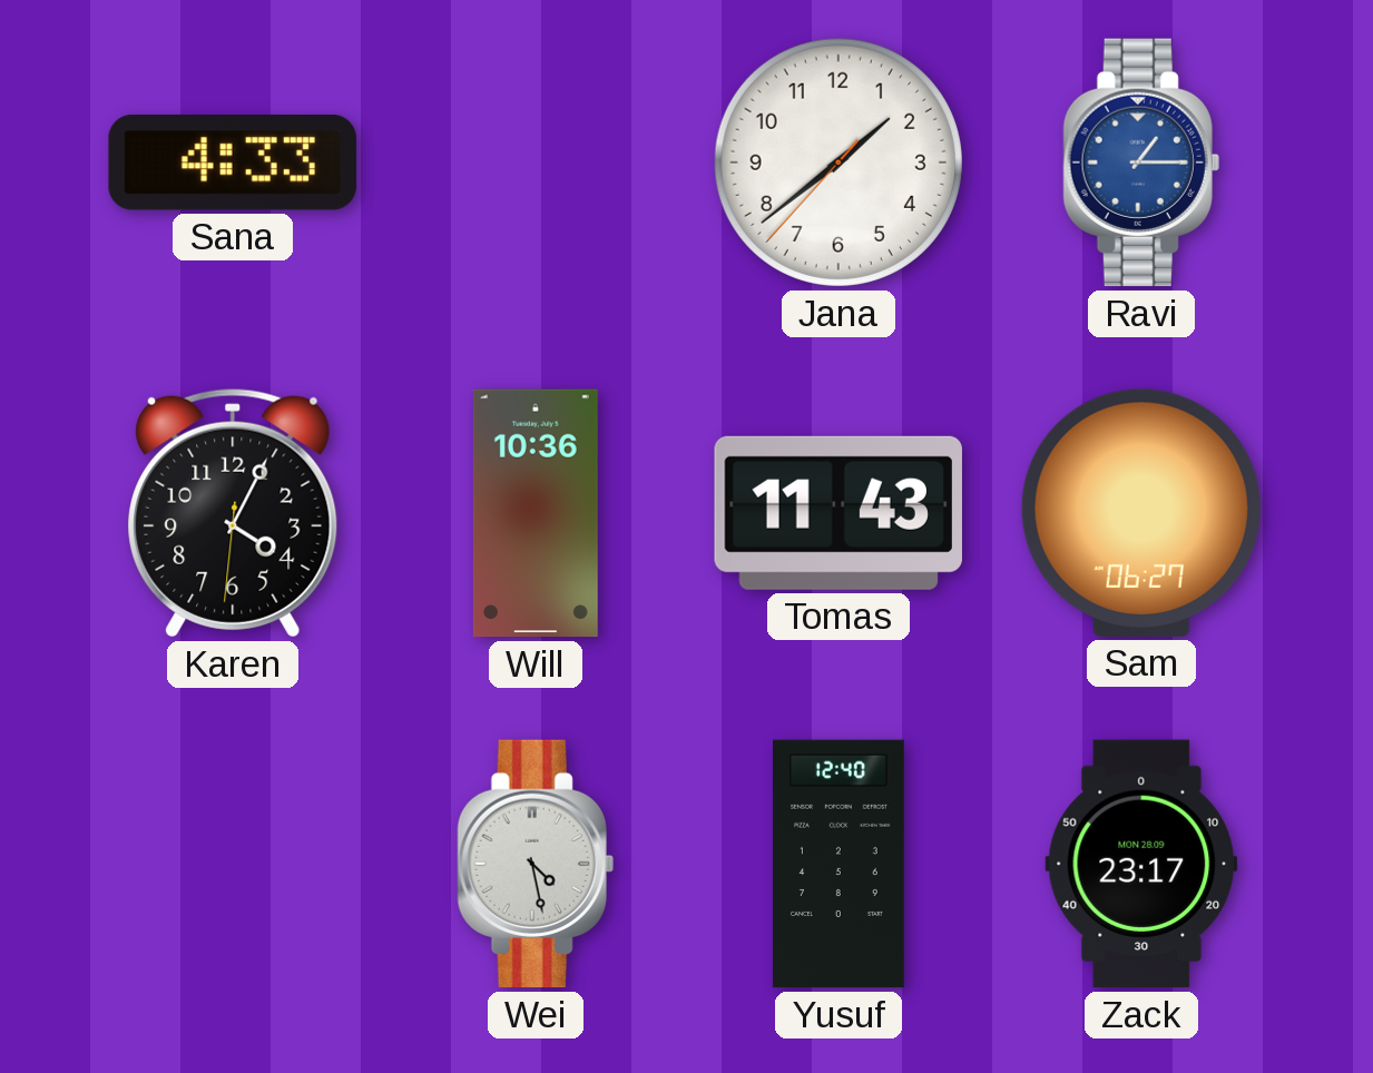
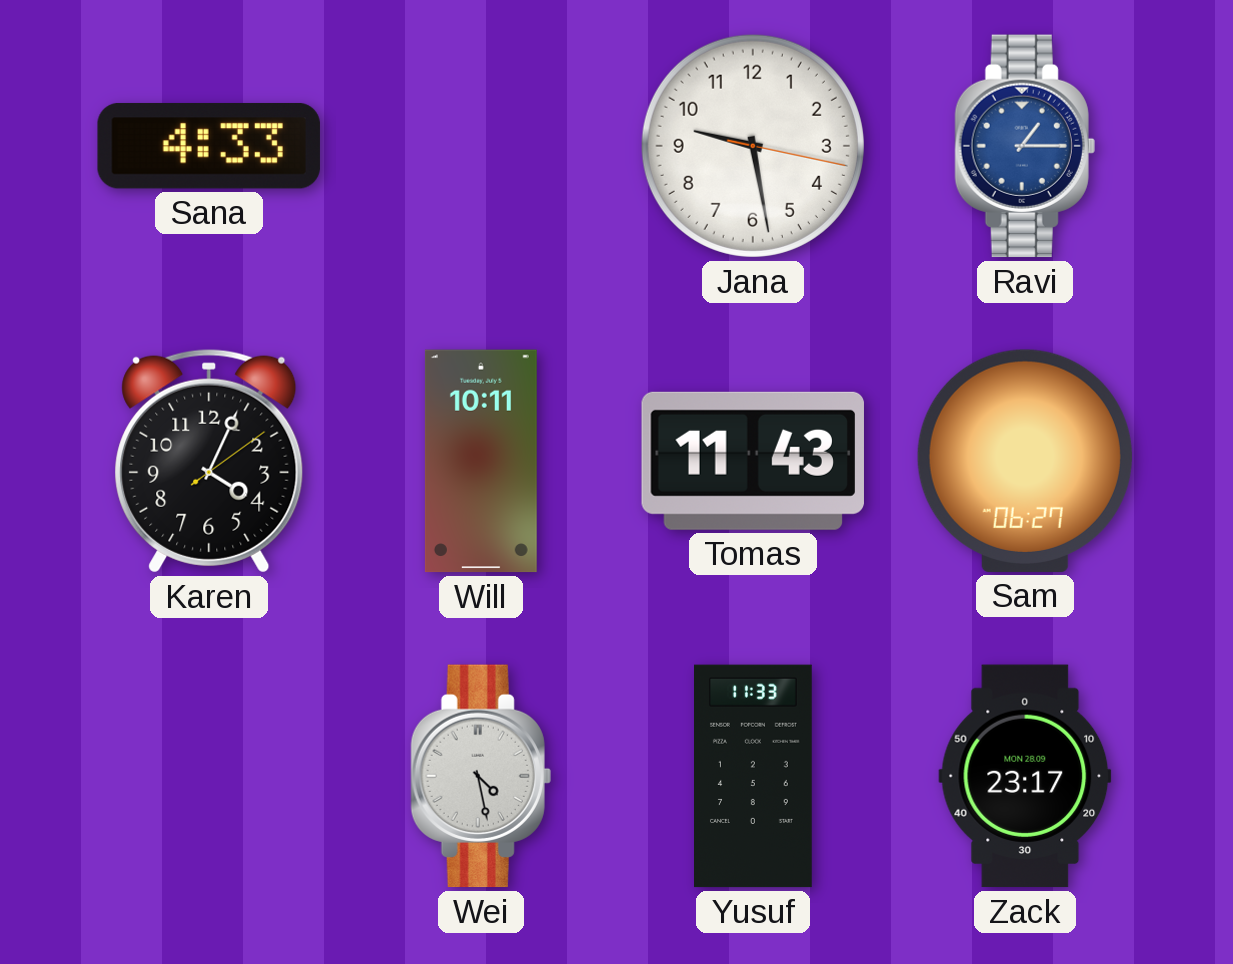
Jana: 1:38 -> 9:28
Karen: 4:04:31 -> 4:04:09
Will: 10:36 -> 10:11
Yusuf: 12:40 -> 11:33
